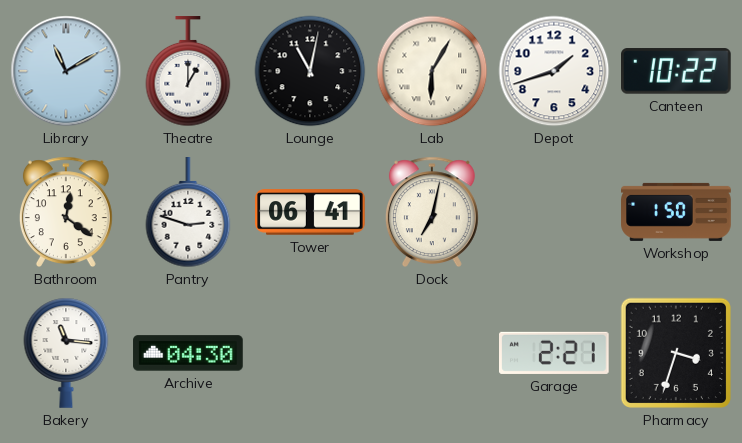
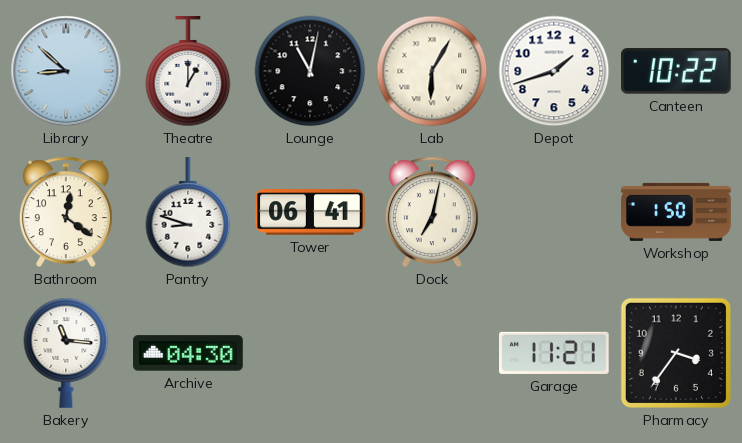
Library: 11:10 -> 8:52
Pantry: 2:48 -> 8:48
Garage: 2:21 -> 11:21
Pharmacy: 3:33 -> 3:36
